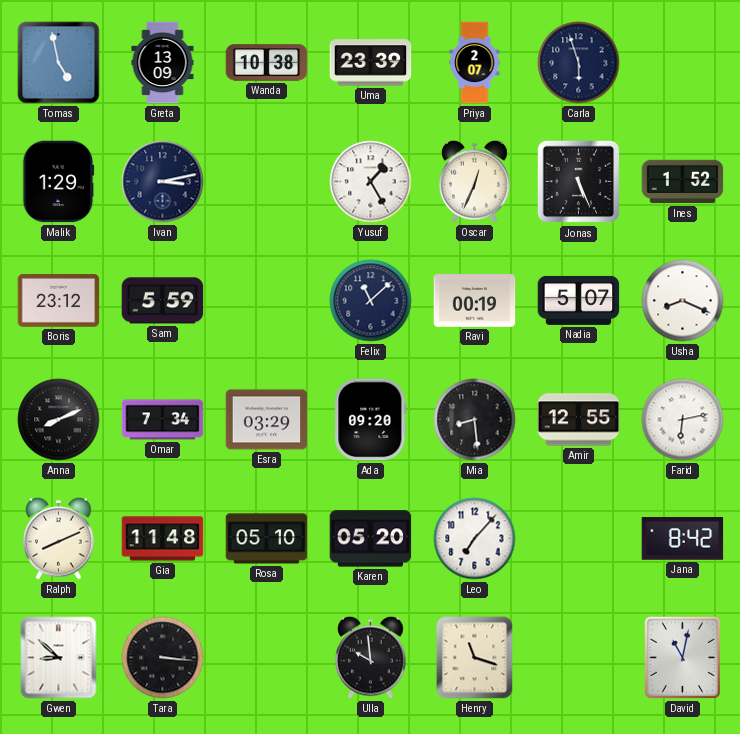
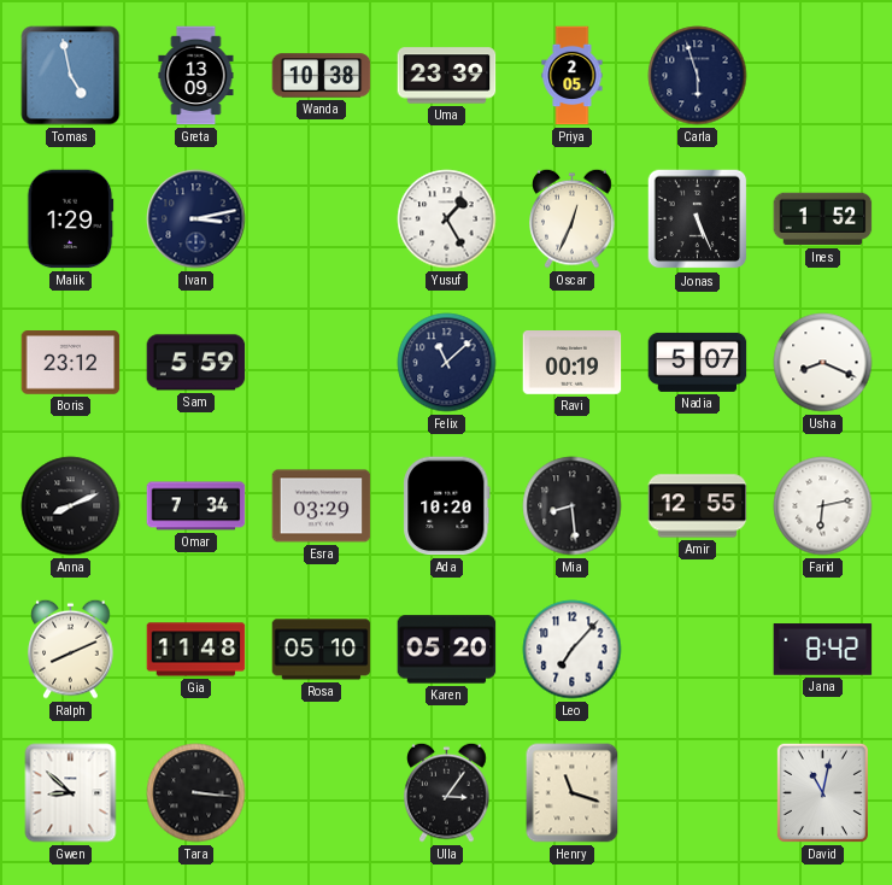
Priya: 2:07 -> 2:05
Ada: 09:20 -> 10:20
Ulla: 9:59 -> 3:06
